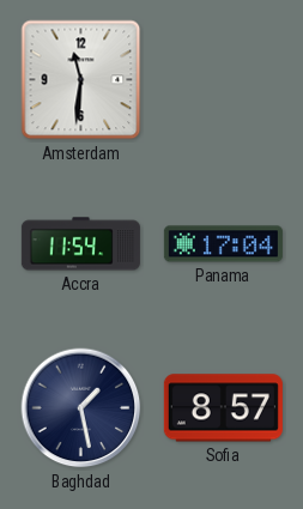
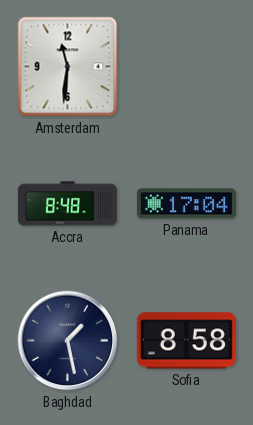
Accra: 11:54 -> 8:48
Sofia: 8:57 -> 8:58
